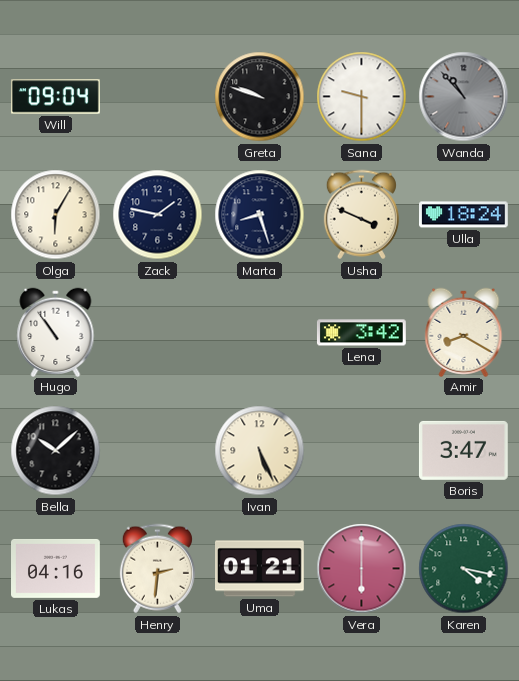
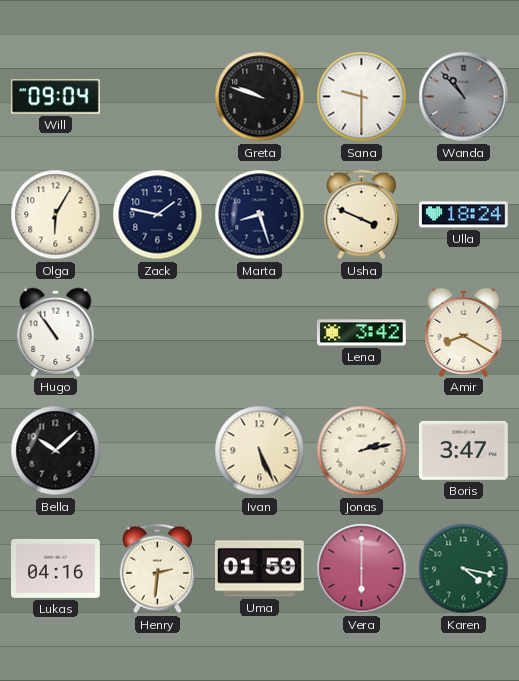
Jonas: none -> 2:13
Uma: 01:21 -> 01:59
